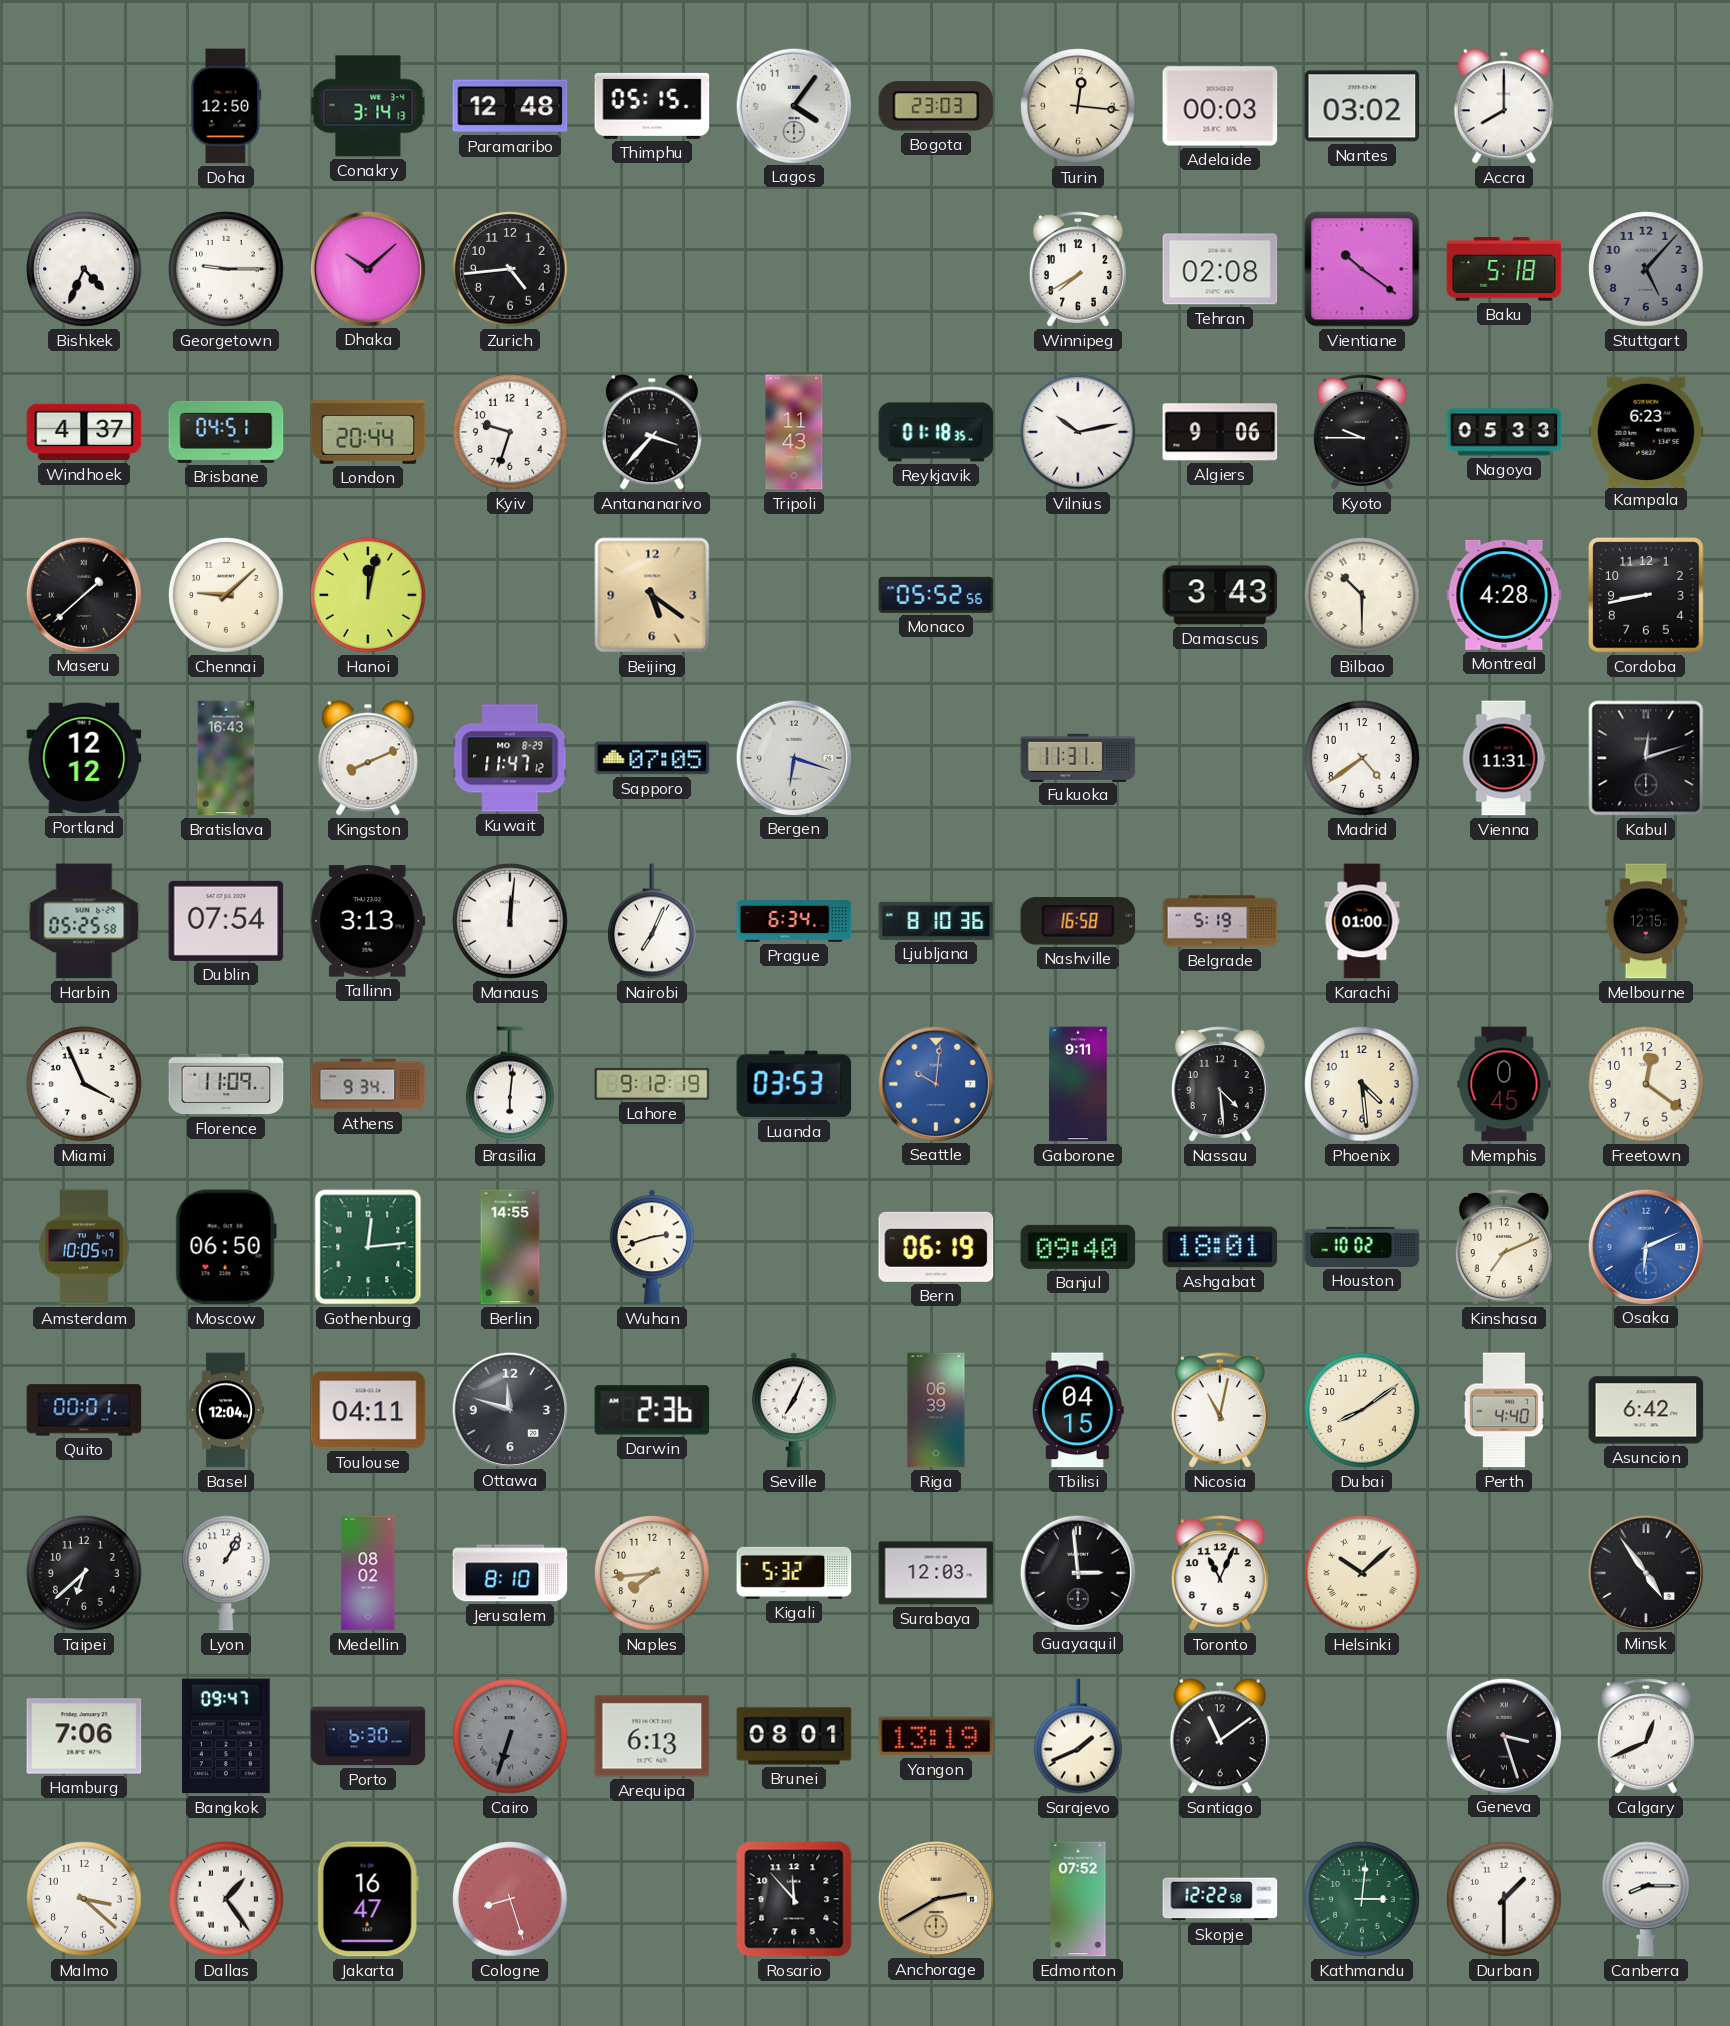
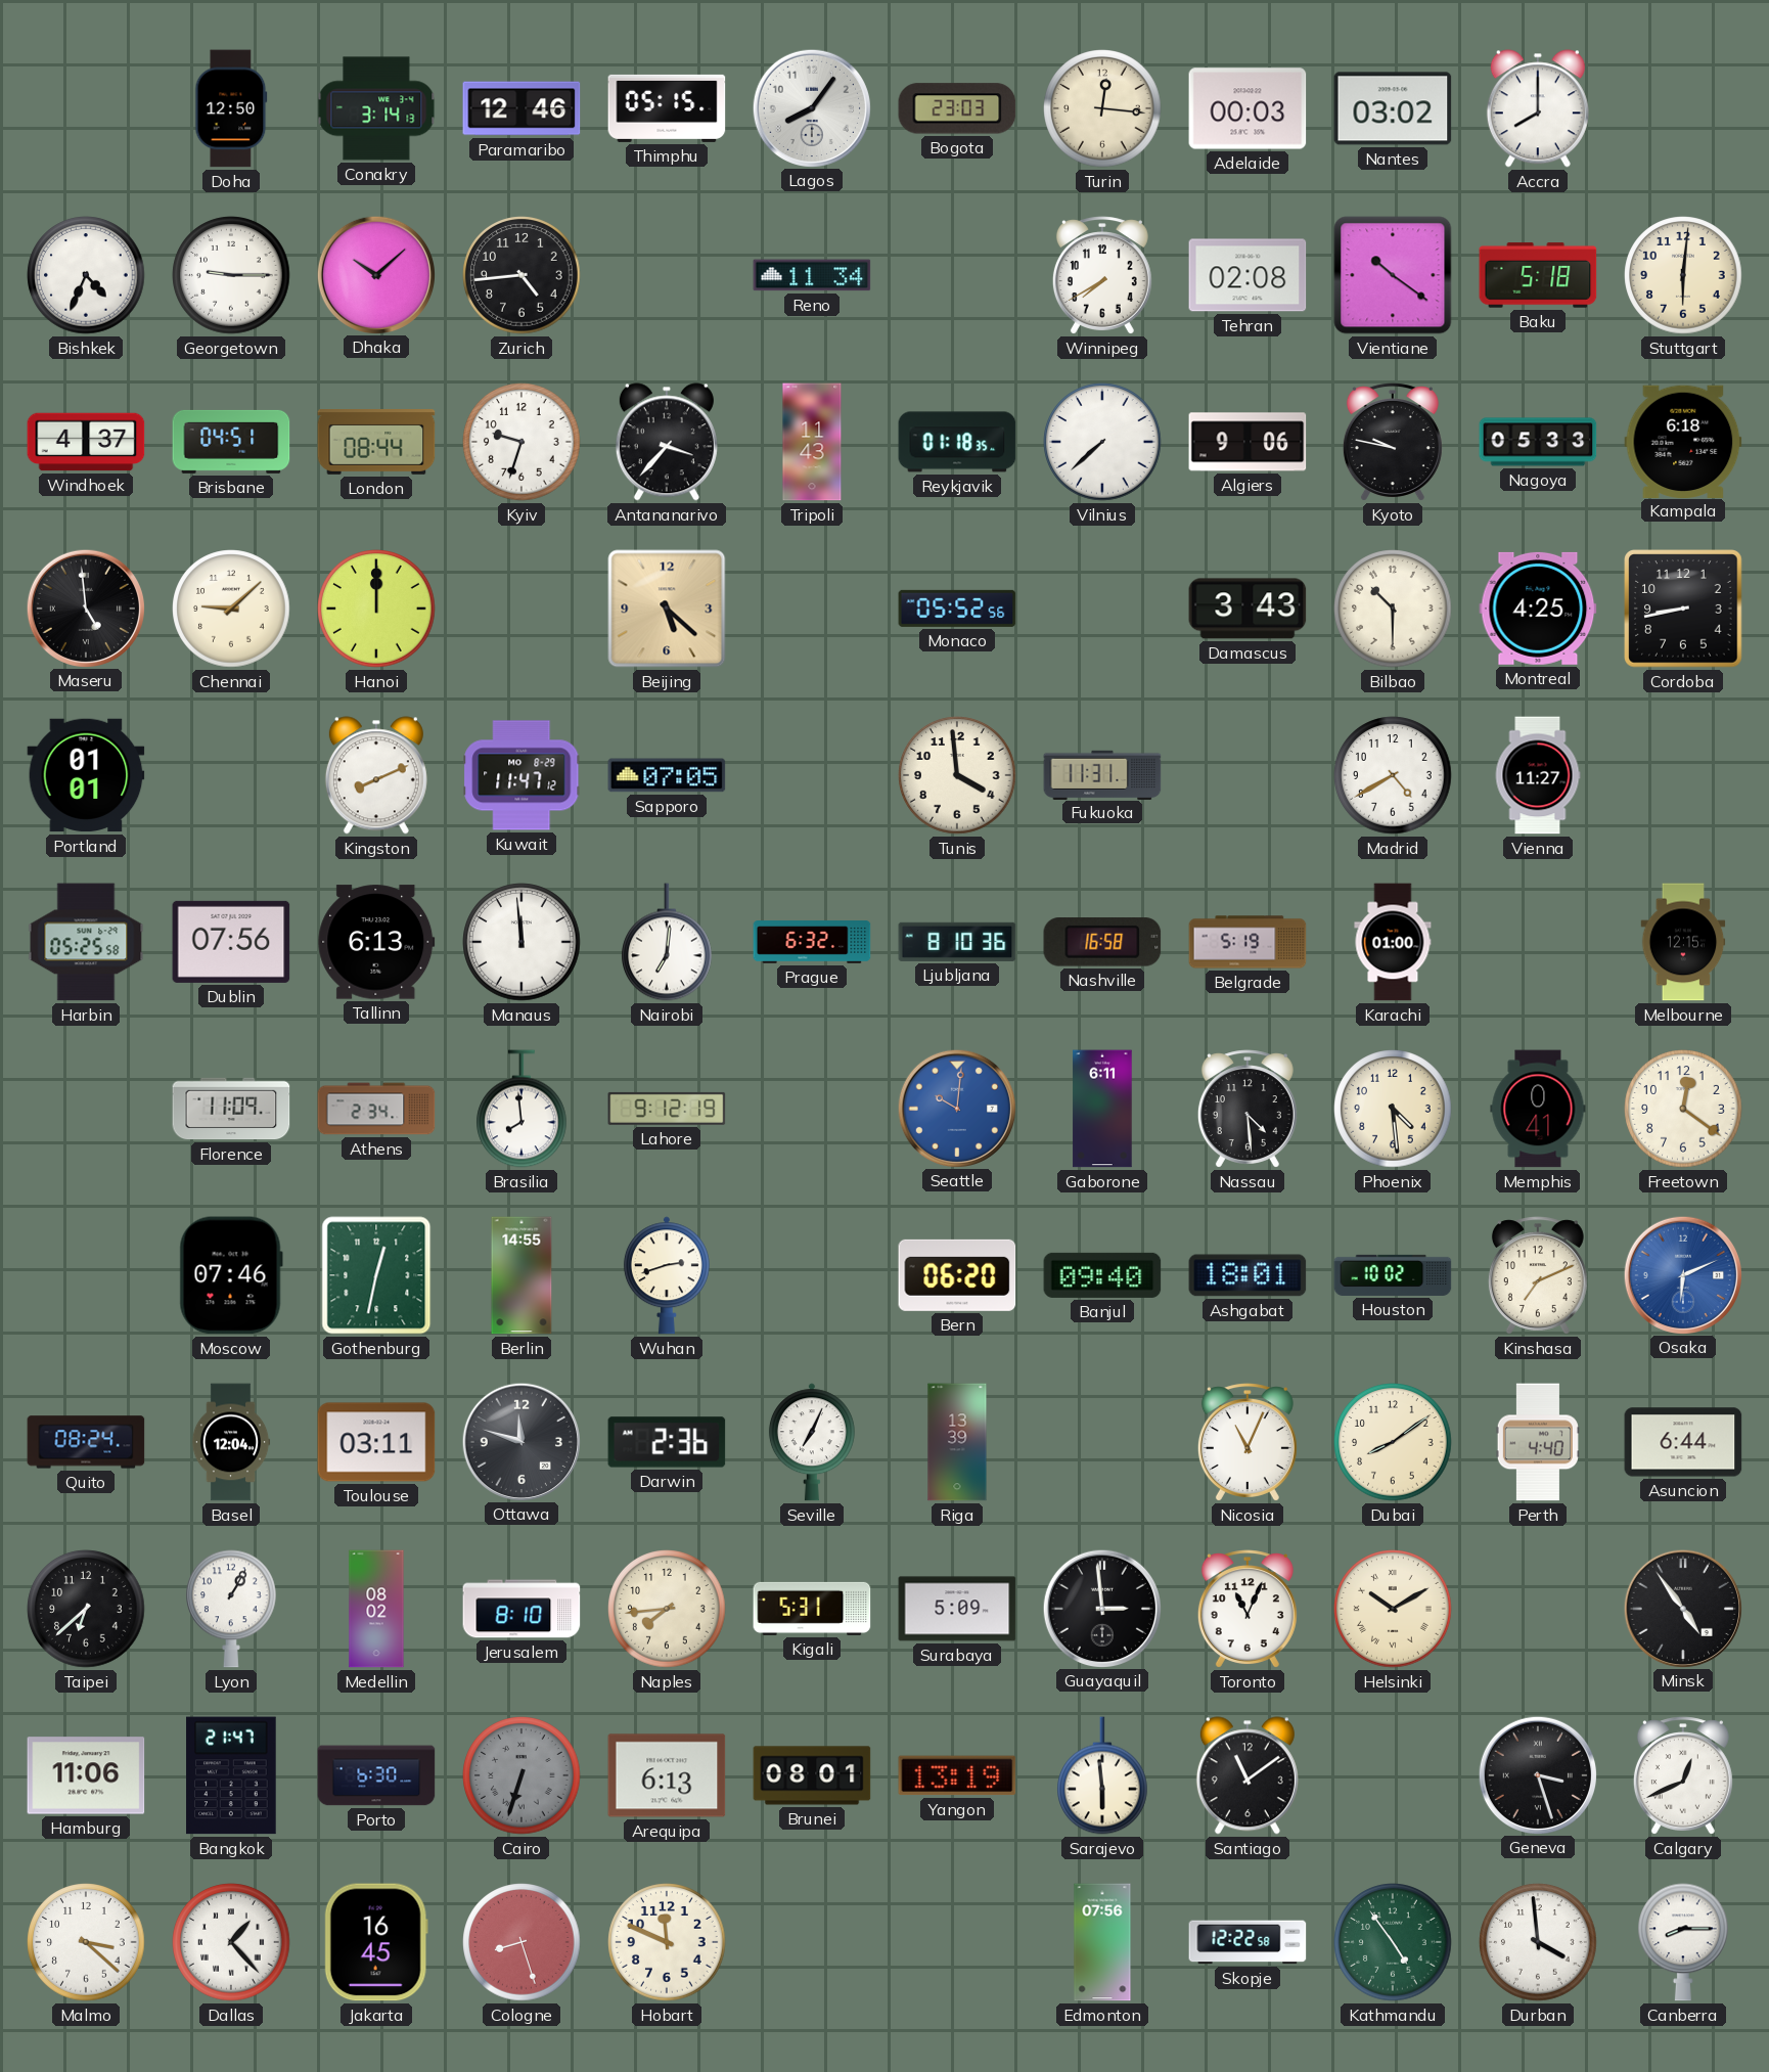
Paramaribo: 12:48 -> 12:46
Lagos: 4:06 -> 8:06
Reno: none -> 11:34
Stuttgart: 5:07 -> 6:01
Stuttgart dial: grey -> cream
London: 20:44 -> 08:44
Vilnius: 10:13 -> 7:38
Kyoto: 9:45 -> 9:47
Kampala: 6:23 -> 6:18
Maseru: 1:38 -> 4:59
Hanoi: 12:02 -> 12:00
Beijing: 5:21 -> 5:22
Montreal: 4:28 -> 4:25
Portland: 12:12 -> 01:01
Bratislava: 16:43 -> none
Bergen: 6:18 -> none
Tunis: none -> 3:59
Madrid: 4:39 -> 4:40
Vienna: 11:31 -> 11:27
Kabul: 12:12 -> none
Dublin: 07:54 -> 07:56
Tallinn: 3:13 -> 6:13
Manaus: 12:01 -> 11:59
Nairobi: 7:04 -> 7:01
Prague: 6:34 -> 6:32
Miami: 3:56 -> none
Athens: 9:34 -> 2:34
Brasilia: 6:01 -> 7:59
Luanda: 03:53 -> none
Gaborone: 9:11 -> 6:11
Memphis: 0:45 -> 0:41
Amsterdam: 10:05 -> none
Moscow: 06:50 -> 07:46
Gothenburg: 12:14 -> 12:32
Bern: 06:19 -> 06:20
Quito: 00:01 -> 08:24
Toulouse: 04:11 -> 03:11
Riga: 06:39 -> 13:39
Tbilisi: 04:15 -> none
Nicosia: 11:02 -> 11:04
Asuncion: 6:42 -> 6:44
Kigali: 5:32 -> 5:31
Surabaya: 12:03 -> 5:09
Helsinki: 10:08 -> 10:10
Hamburg: 7:06 -> 11:06
Bangkok: 09:47 -> 21:47
Sarajevo: 1:41 -> 5:59
Dallas: 1:24 -> 1:23
Jakarta: 16:47 -> 16:45
Hobart: none -> 11:49
Rosario: 11:53 -> none
Anchorage: 2:40 -> none
Edmonton: 07:52 -> 07:56
Kathmandu: 3:01 -> 4:54
Durban: 1:30 -> 3:59
